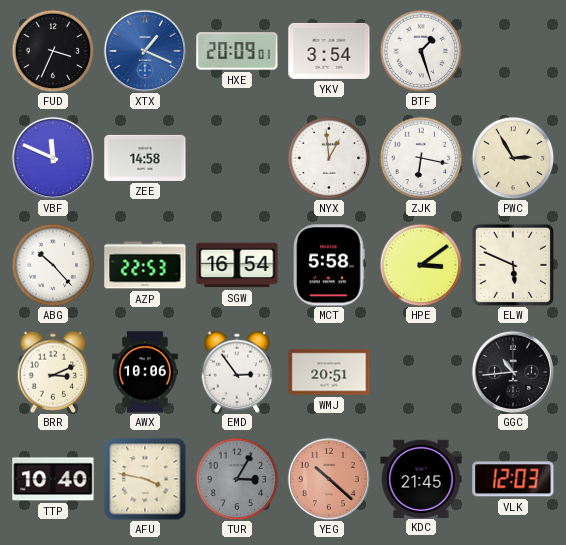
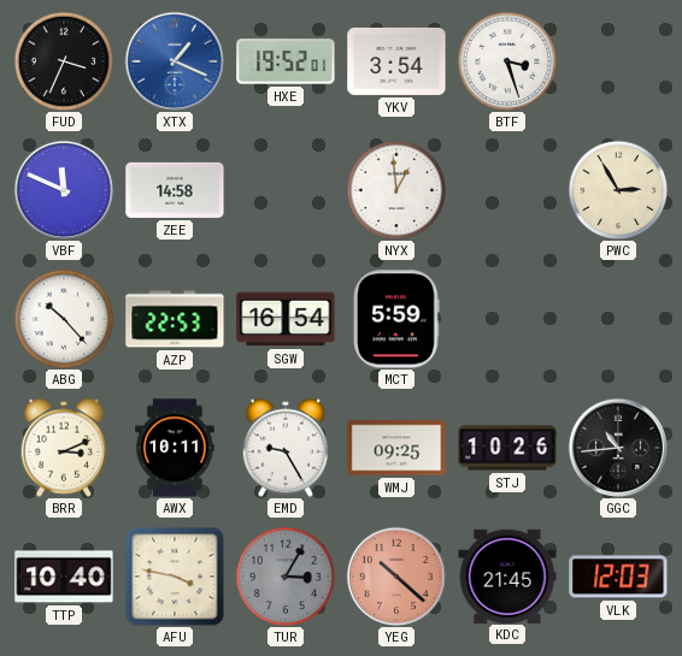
HXE: 20:09 -> 19:52
BTF: 1:27 -> 3:27
ZJK: 6:17 -> none
MCT: 5:58 -> 5:59
HPE: 3:09 -> none
ELW: 5:49 -> none
AWX: 10:06 -> 10:11
EMD: 2:54 -> 9:25
WMJ: 20:51 -> 09:25
STJ: none -> 10:26
